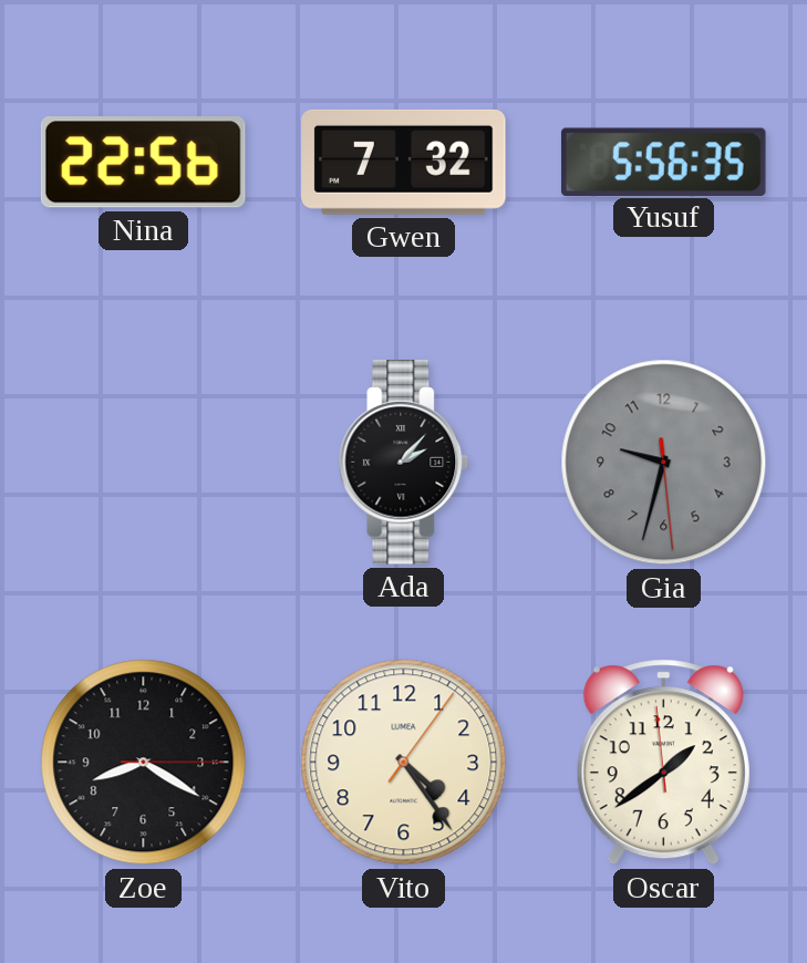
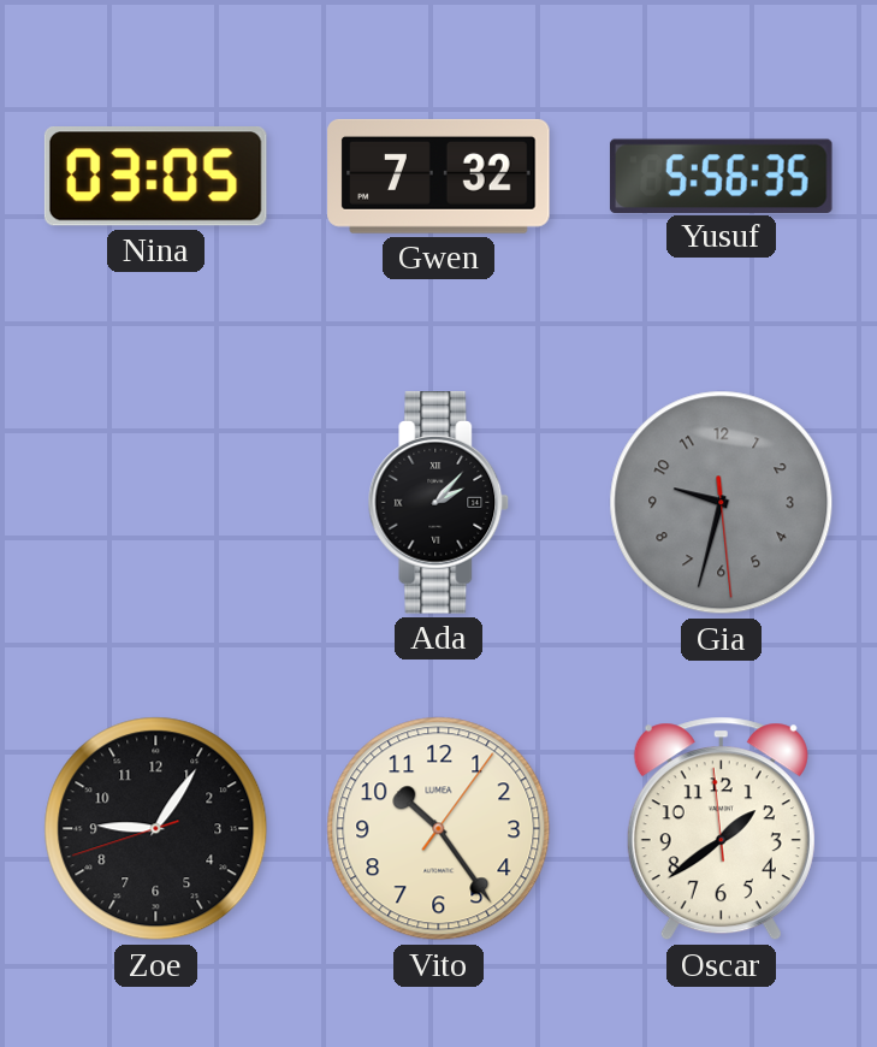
Nina: 22:56 -> 03:05
Zoe: 8:20 -> 9:05
Vito: 4:24 -> 10:24
